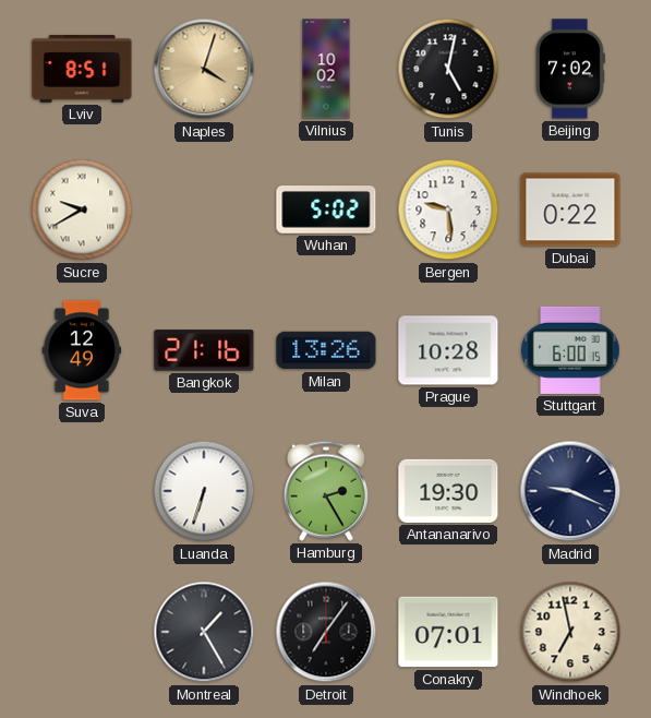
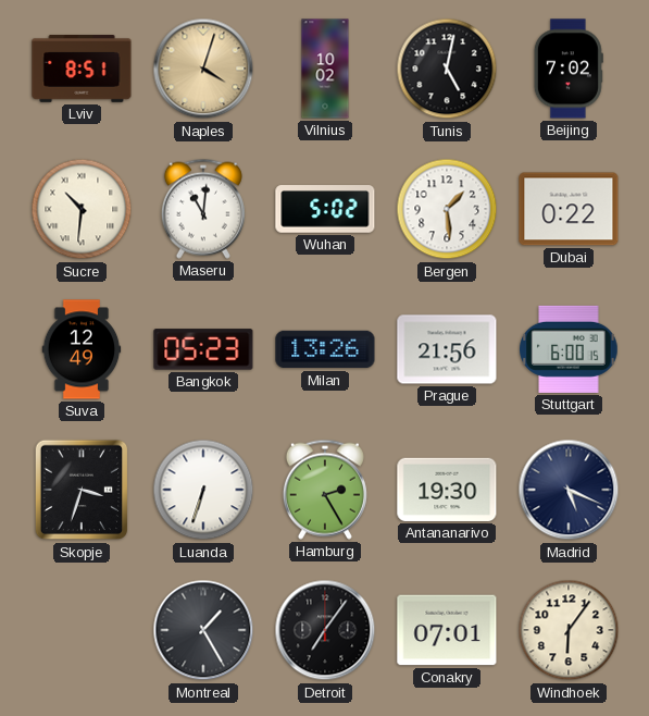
Sucre: 9:40 -> 10:31
Maseru: none -> 11:01
Bergen: 9:29 -> 1:29
Bangkok: 21:16 -> 05:23
Prague: 10:28 -> 21:56
Skopje: none -> 3:33
Madrid: 9:19 -> 5:19
Windhoek: 6:58 -> 6:06
